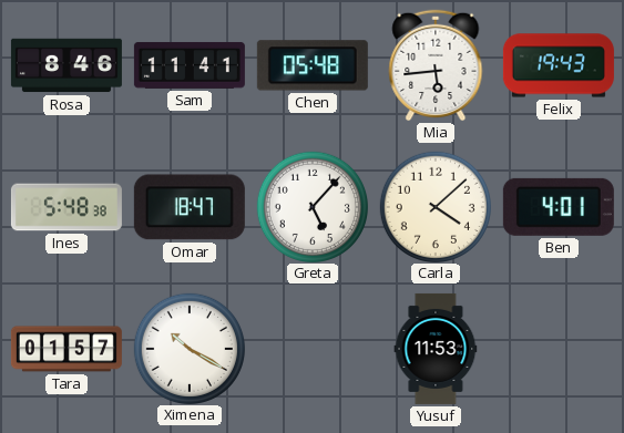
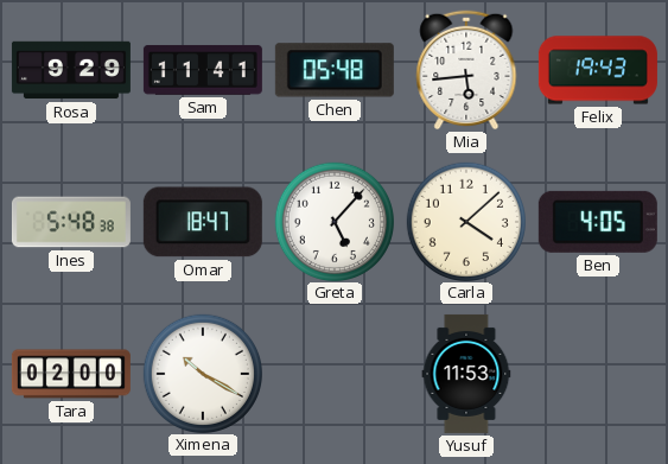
Rosa: 8:46 -> 9:29
Ben: 4:01 -> 4:05
Tara: 01:57 -> 02:00
